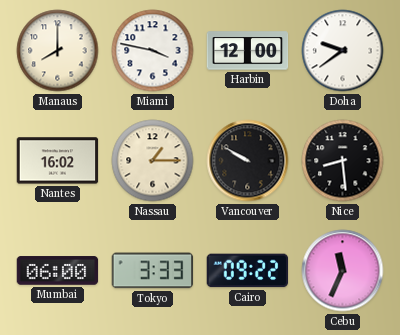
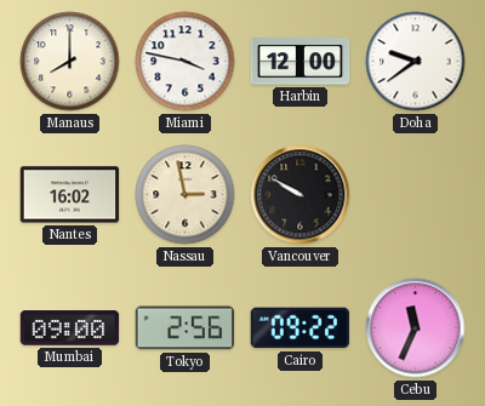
Nassau: 1:15 -> 2:58
Nice: 8:29 -> none
Mumbai: 06:00 -> 09:00
Tokyo: 3:33 -> 2:56
